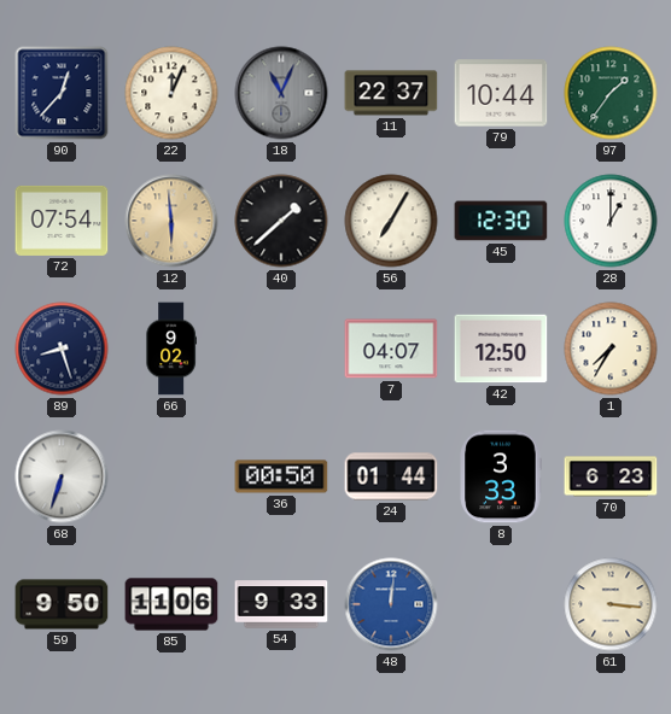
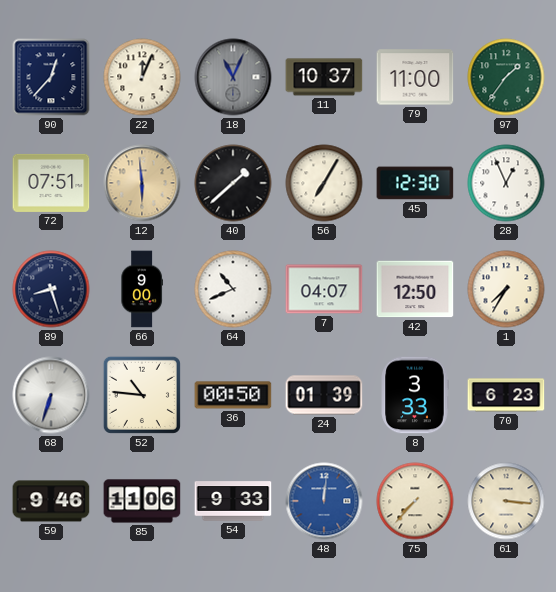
11: 22:37 -> 10:37
79: 10:44 -> 11:00
72: 07:54 -> 07:51
28: 1:00 -> 12:56
66: 9:02 -> 9:00
64: none -> 10:41
52: none -> 10:46
24: 01:44 -> 01:39
59: 9:50 -> 9:46
75: none -> 7:37
